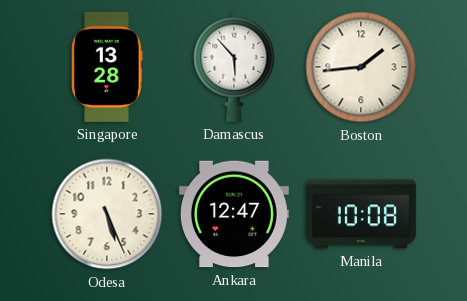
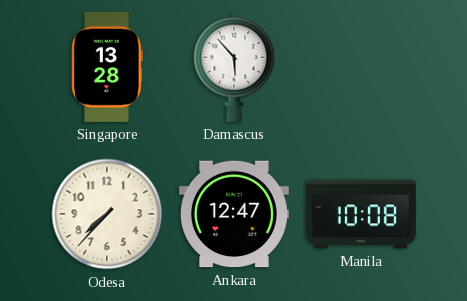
Boston: 1:44 -> none
Odesa: 5:26 -> 7:37
